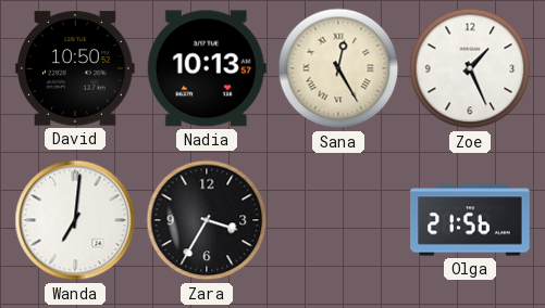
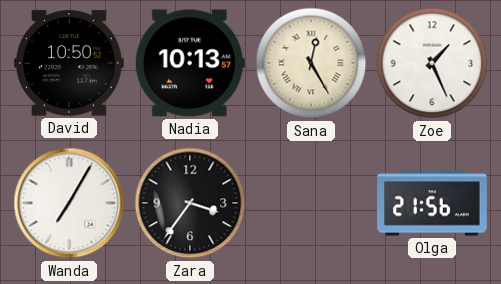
Wanda: 7:01 -> 7:05
Zara: 3:35 -> 3:36
